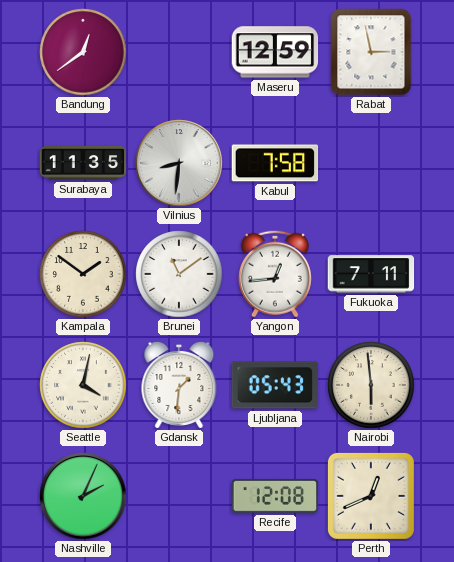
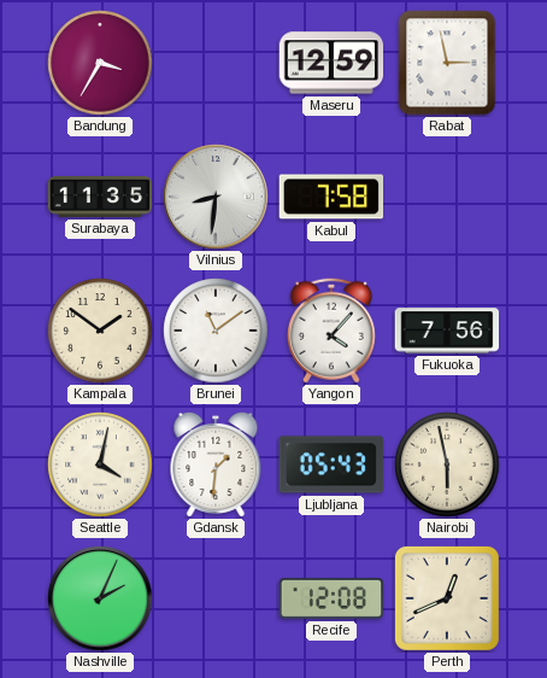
Bandung: 12:39 -> 3:35
Yangon: 12:44 -> 4:07
Fukuoka: 7:11 -> 7:56
Nairobi: 5:59 -> 5:58
